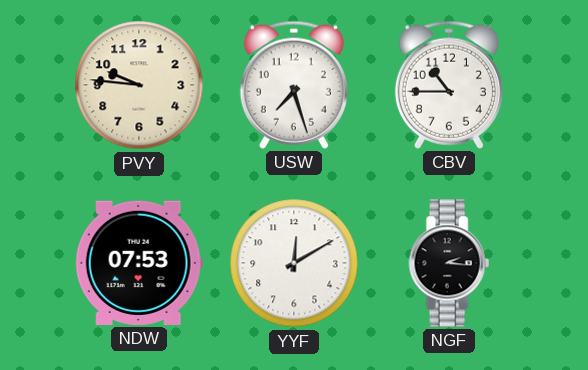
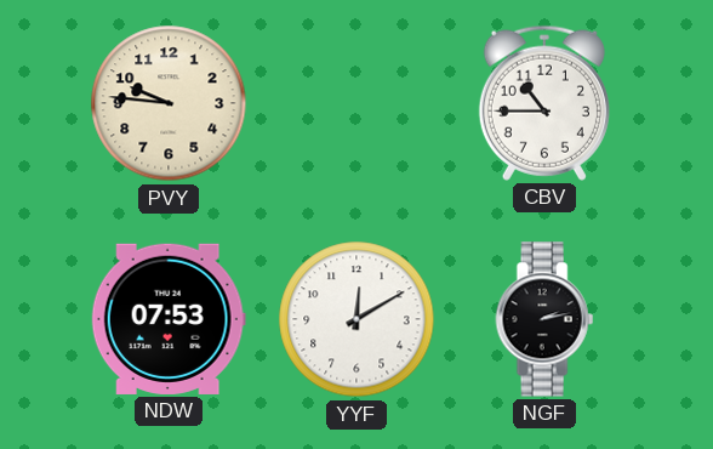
USW: 7:27 -> none
NGF: 2:16 -> 2:13
